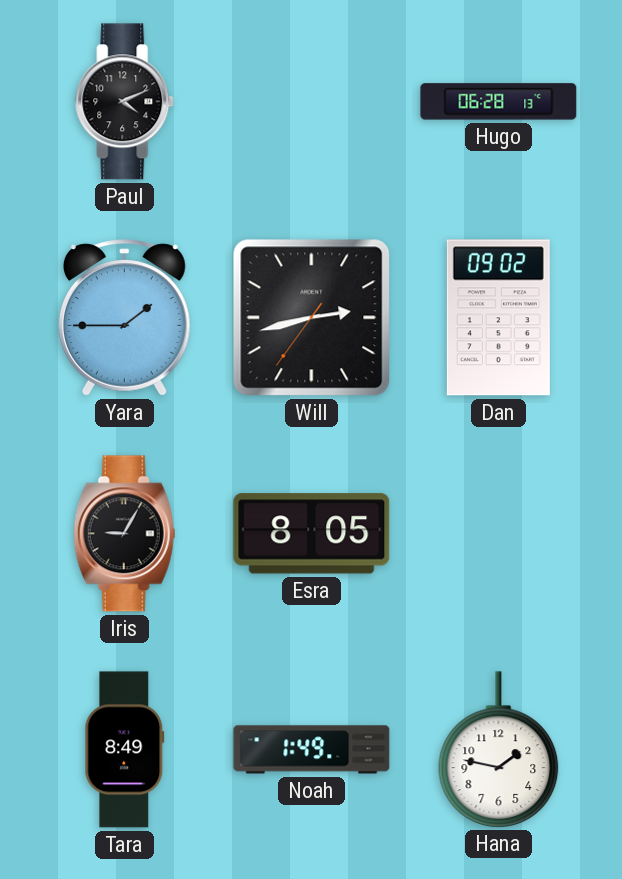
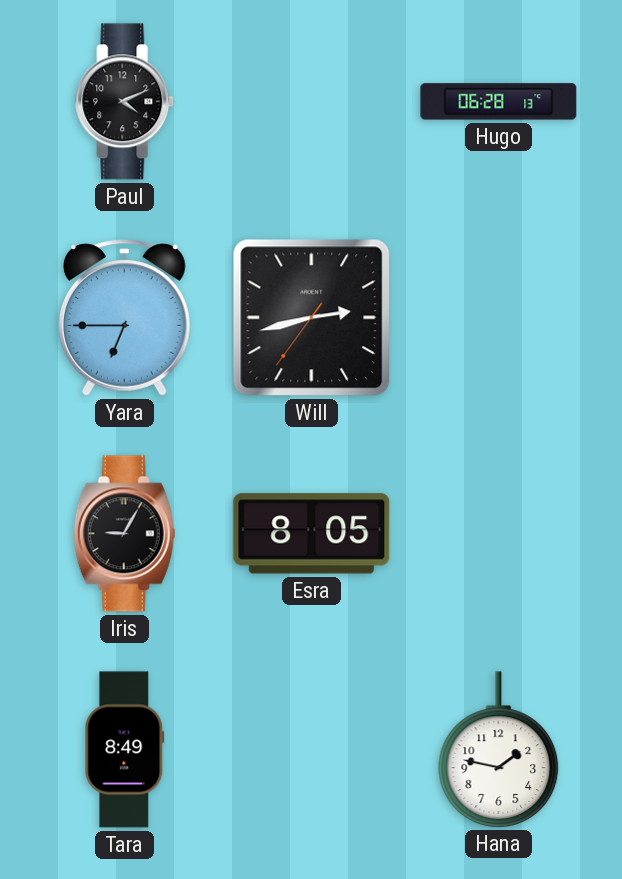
Yara: 1:45 -> 6:45
Dan: 09:02 -> none
Noah: 1:49 -> none
